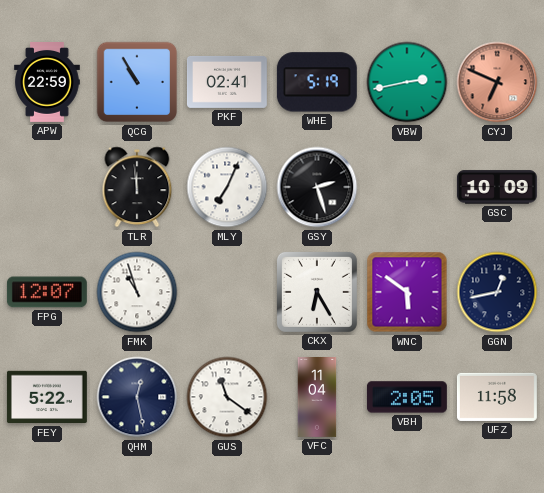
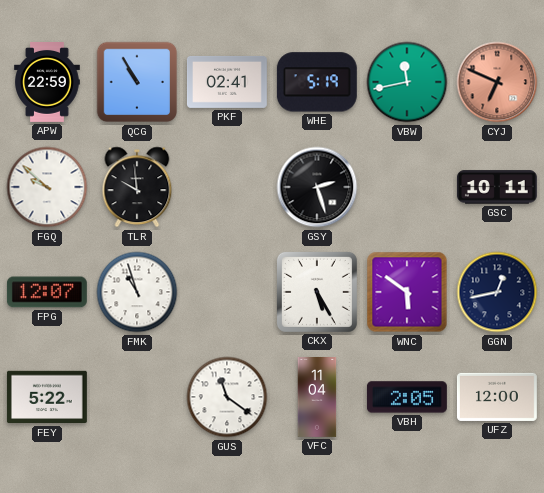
VBW: 2:43 -> 11:43
FGQ: none -> 9:52
TLR: 11:59 -> 9:59
MLY: 7:04 -> none
GSC: 10:09 -> 10:11
CKX: 6:25 -> 5:25
QHM: 12:28 -> none
UFZ: 11:58 -> 12:00
